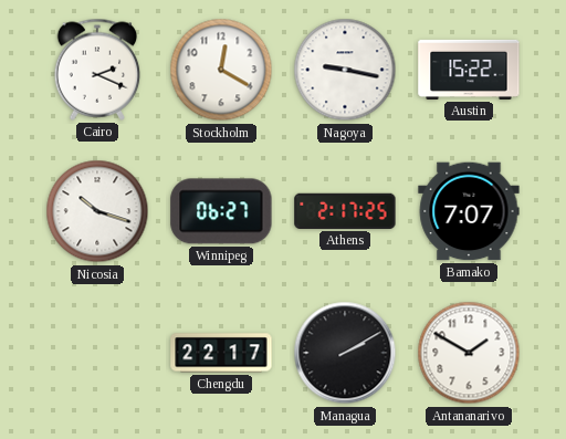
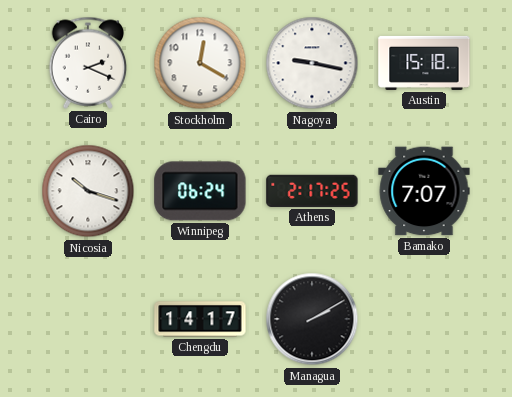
Austin: 15:22 -> 15:18
Winnipeg: 06:27 -> 06:24
Chengdu: 22:17 -> 14:17
Antananarivo: 1:50 -> none
